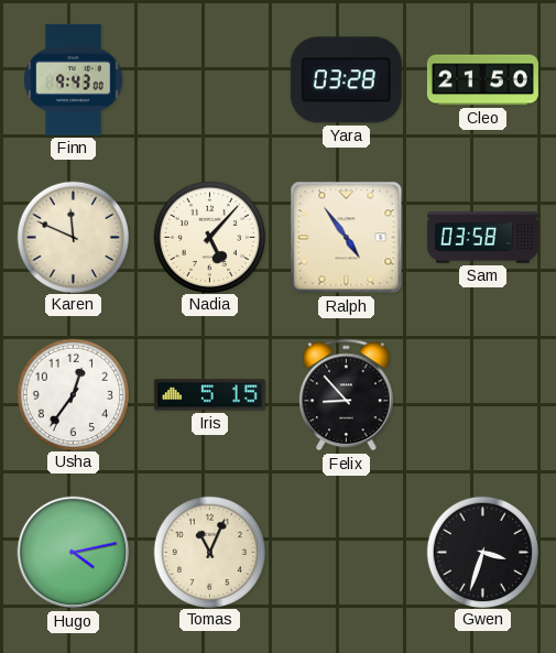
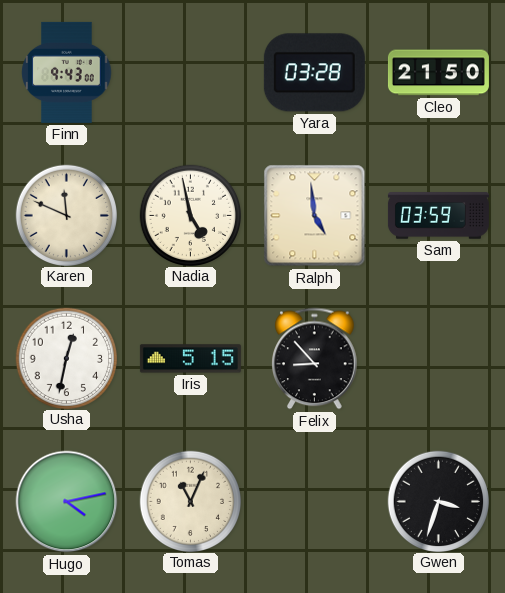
Nadia: 5:07 -> 4:58
Ralph: 4:54 -> 4:59
Sam: 03:58 -> 03:59
Usha: 12:36 -> 12:32
